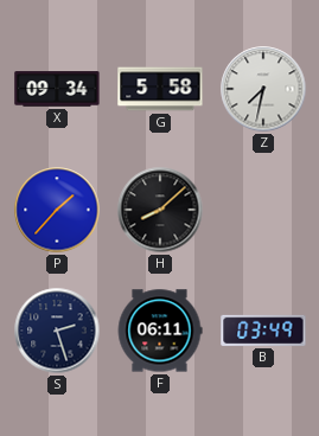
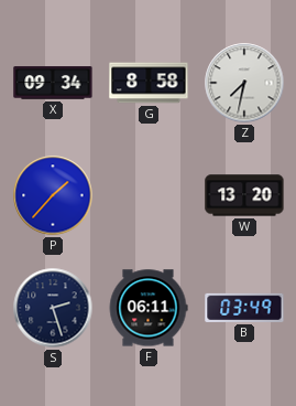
G: 5:58 -> 8:58
H: 8:08 -> none
W: none -> 13:20
